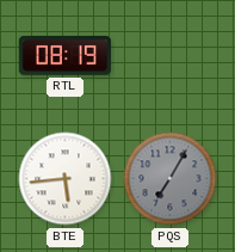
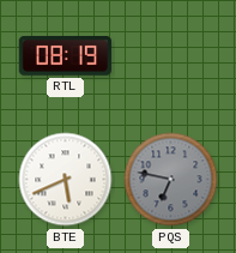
BTE: 5:44 -> 5:41
PQS: 7:05 -> 6:47
